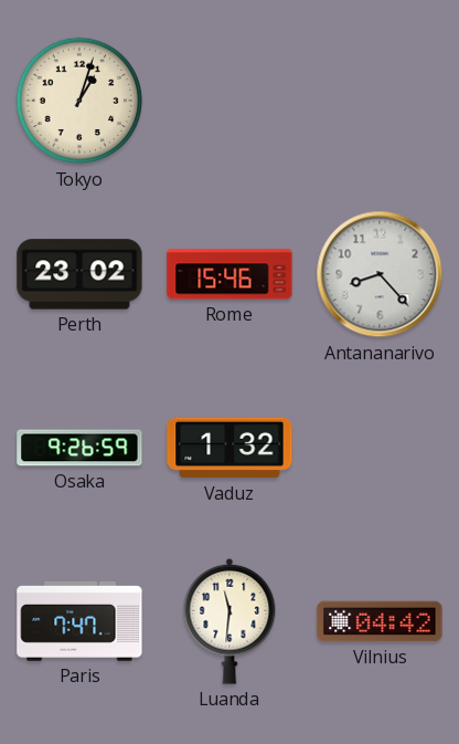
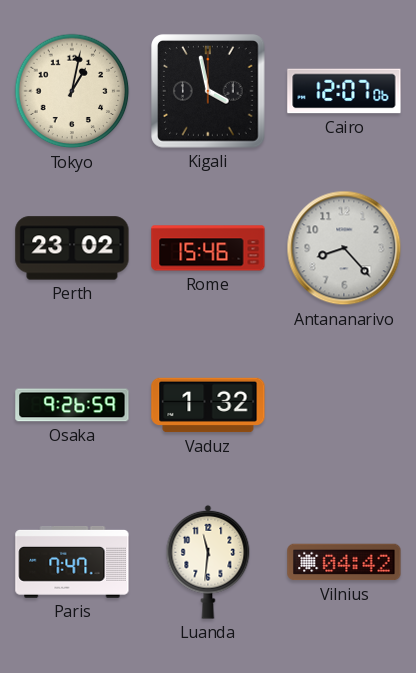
Tokyo: 1:03 -> 1:02
Kigali: none -> 3:58
Cairo: none -> 12:07
